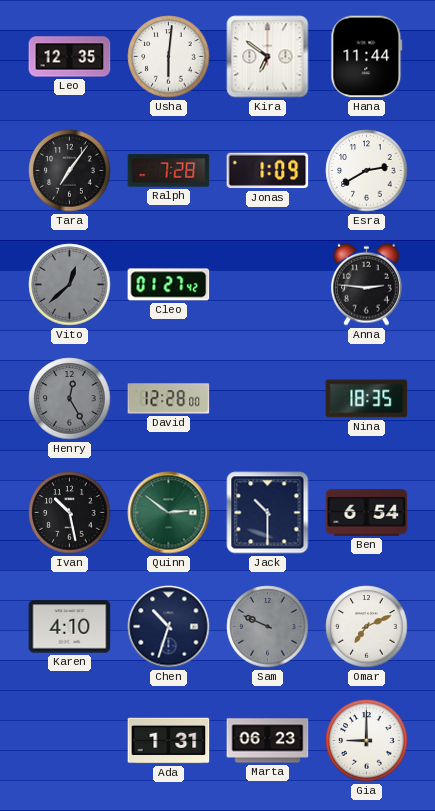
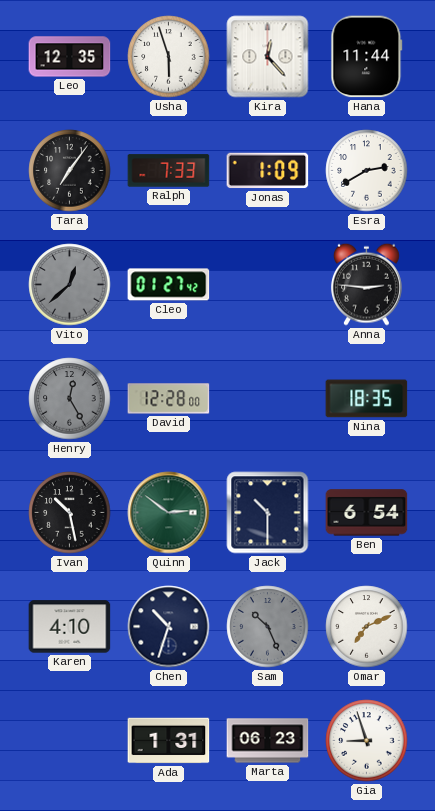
Usha: 6:01 -> 5:57
Kira: 6:51 -> 12:23
Ralph: 7:28 -> 7:33
Sam: 9:49 -> 10:26
Gia: 9:00 -> 8:57
